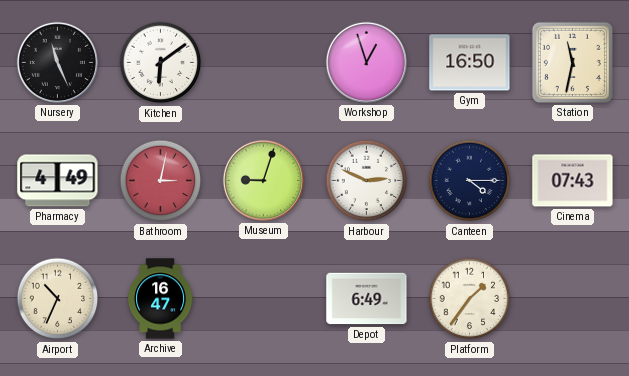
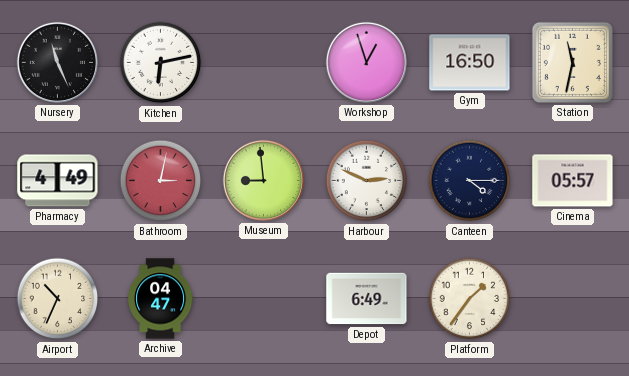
Kitchen: 6:09 -> 6:13
Museum: 9:03 -> 8:59
Cinema: 07:43 -> 05:57
Archive: 16:47 -> 04:47
